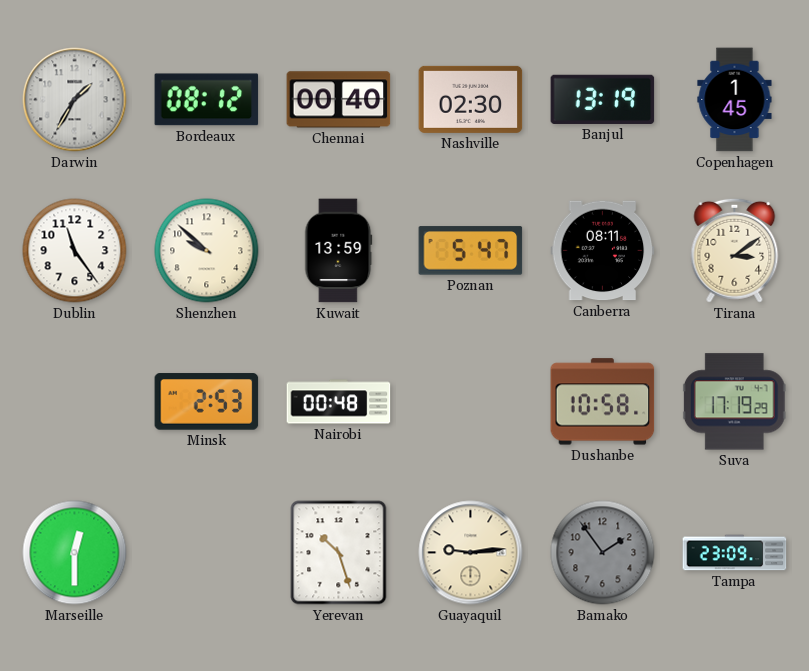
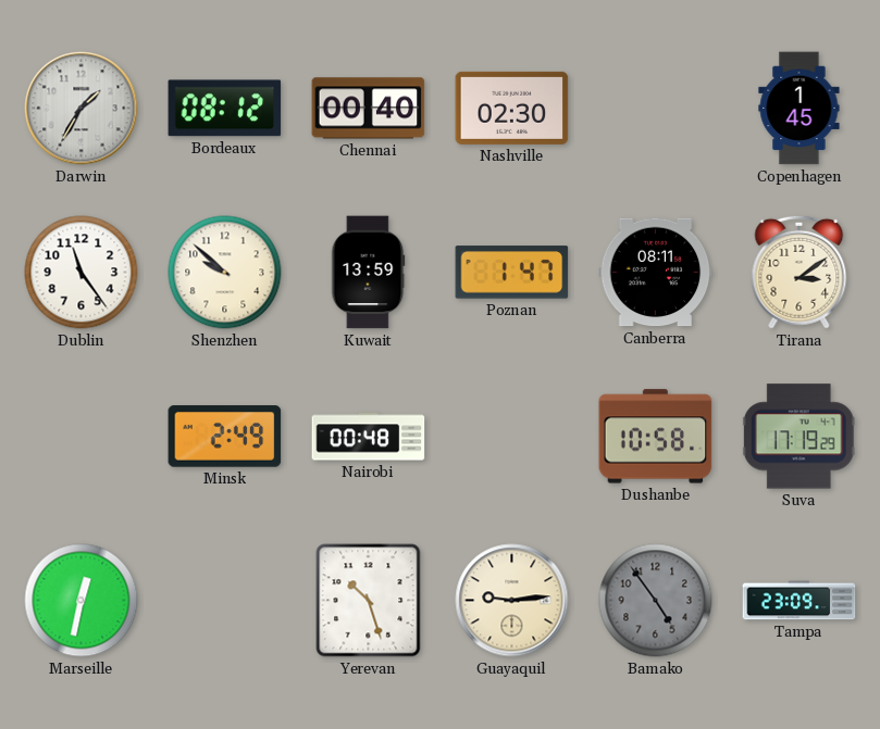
Banjul: 13:19 -> none
Poznan: 5:47 -> 1:47
Minsk: 2:53 -> 2:49
Marseille: 12:30 -> 12:32
Bamako: 1:54 -> 4:54
